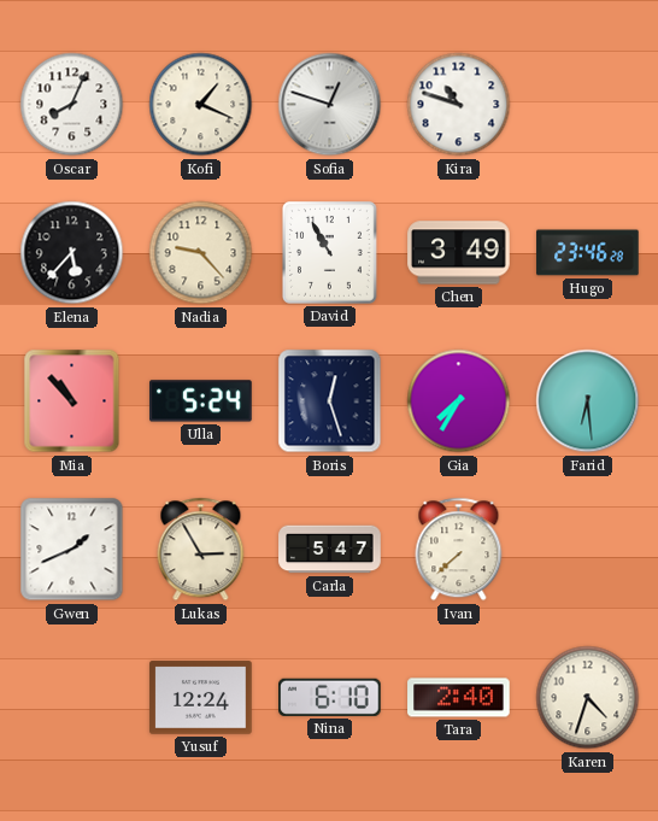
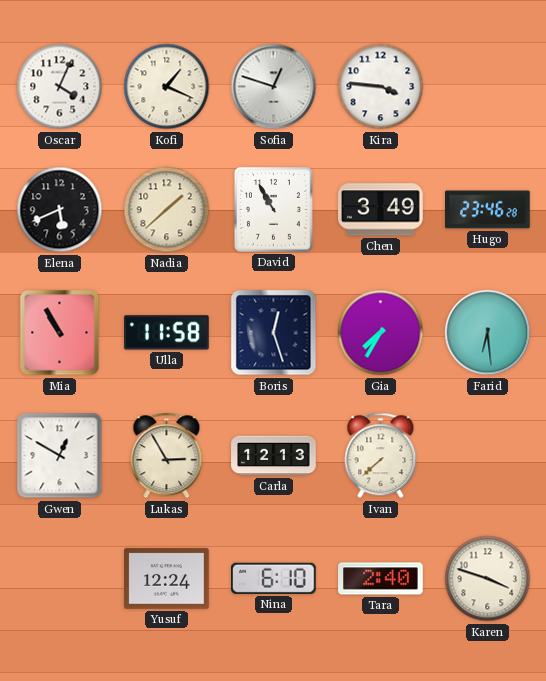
Oscar: 8:04 -> 4:04
Kira: 10:48 -> 3:46
Elena: 5:37 -> 5:41
Nadia: 9:23 -> 1:38
Mia: 10:53 -> 10:55
Ulla: 5:24 -> 11:58
Gwen: 1:41 -> 12:50
Carla: 5:47 -> 12:13
Karen: 4:33 -> 3:48
